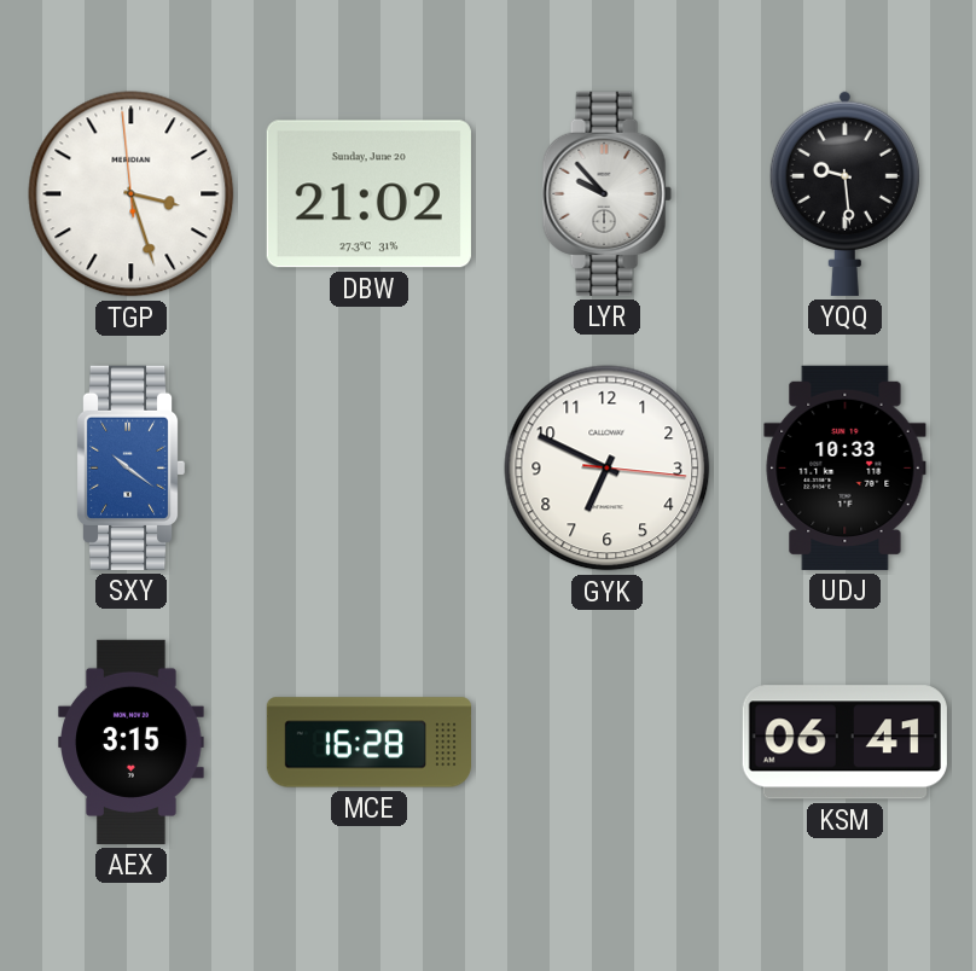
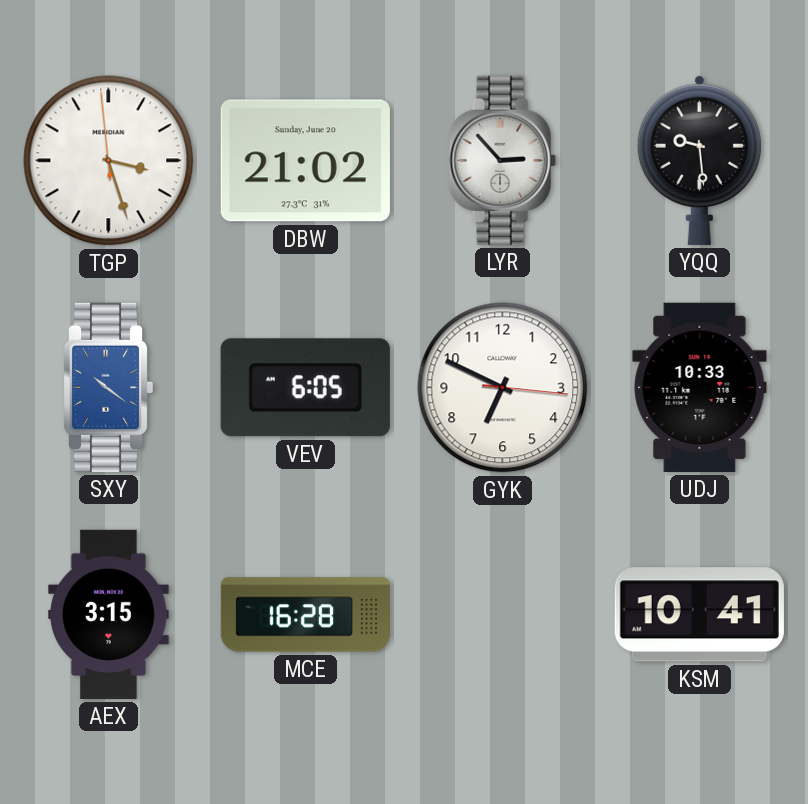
LYR: 9:53 -> 2:53
VEV: none -> 6:05
KSM: 06:41 -> 10:41
